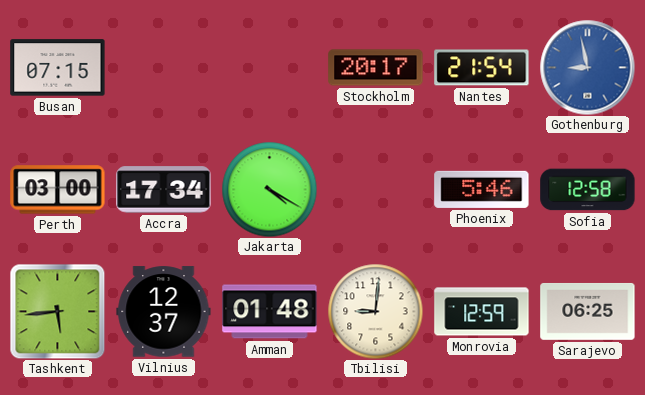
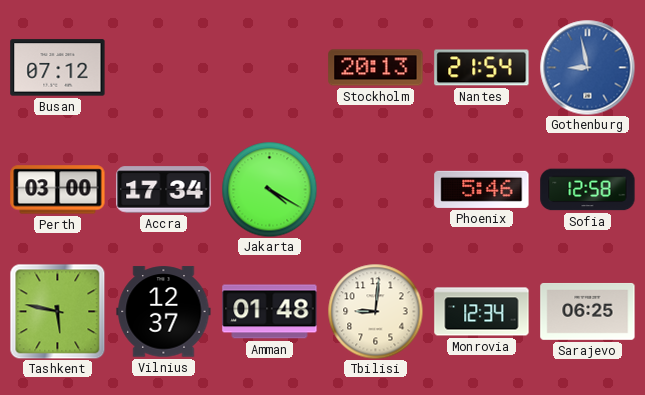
Busan: 07:15 -> 07:12
Stockholm: 20:17 -> 20:13
Tashkent: 5:44 -> 5:47
Monrovia: 12:59 -> 12:34
